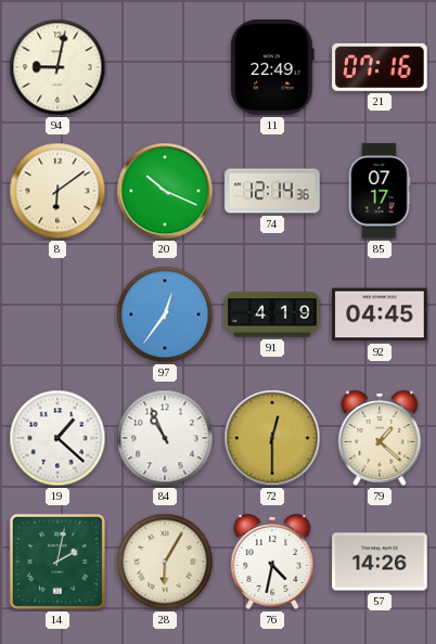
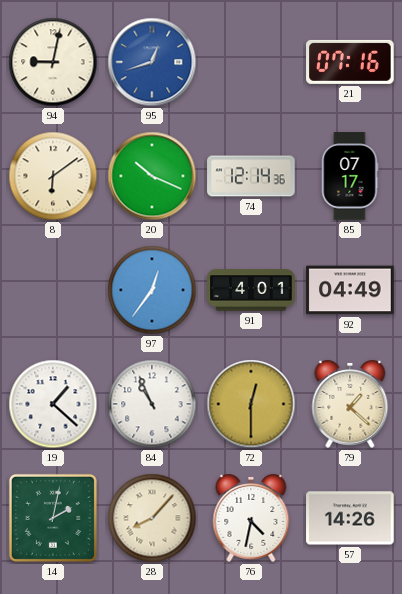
95: none -> 12:42
11: 22:49 -> none
91: 4:19 -> 4:01
92: 04:45 -> 04:49
28: 6:05 -> 8:07
